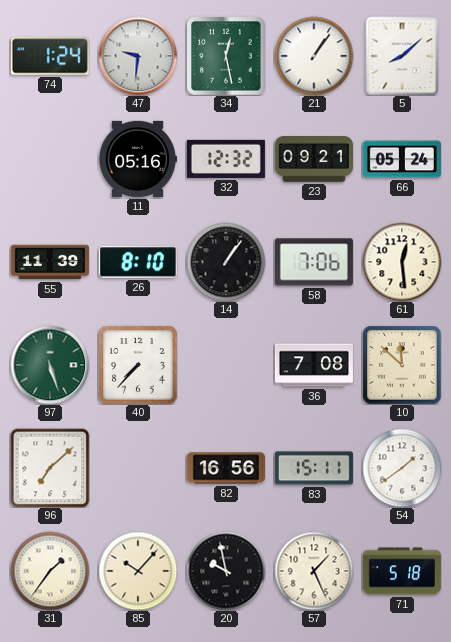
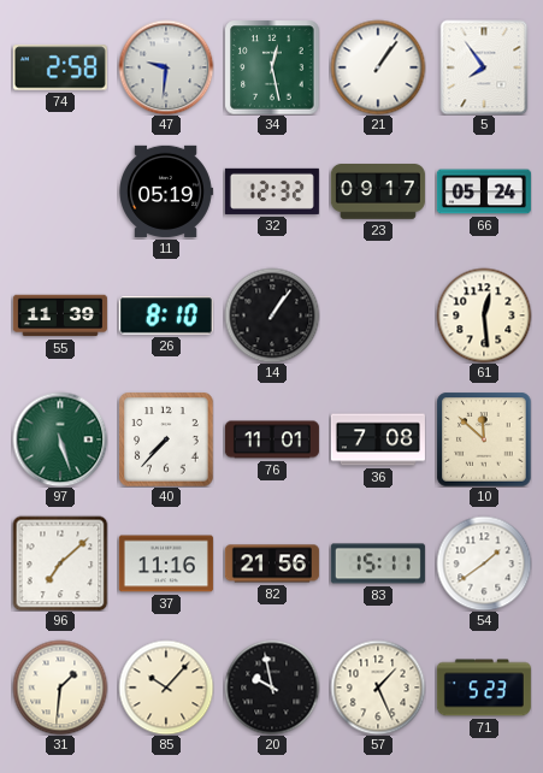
74: 1:24 -> 2:58
5: 8:08 -> 7:54
11: 05:16 -> 05:19
23: 09:21 -> 09:17
58: 7:06 -> none
76: none -> 11:01
37: none -> 11:16
82: 16:56 -> 21:56
31: 1:36 -> 1:31
71: 5:18 -> 5:23
